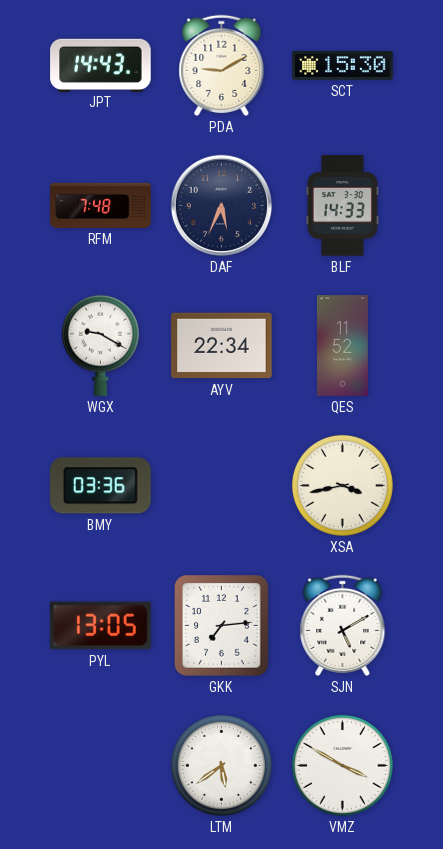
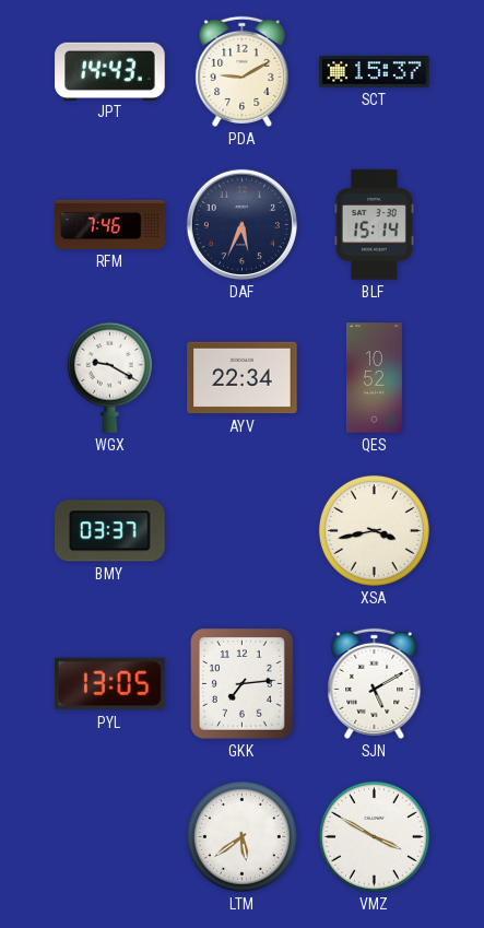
SCT: 15:30 -> 15:37
RFM: 7:48 -> 7:46
BLF: 14:33 -> 15:14
QES: 11:52 -> 10:52
BMY: 03:36 -> 03:37
